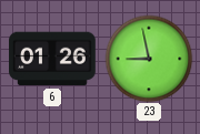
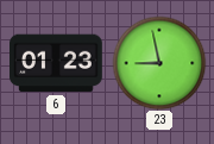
6: 01:26 -> 01:23
